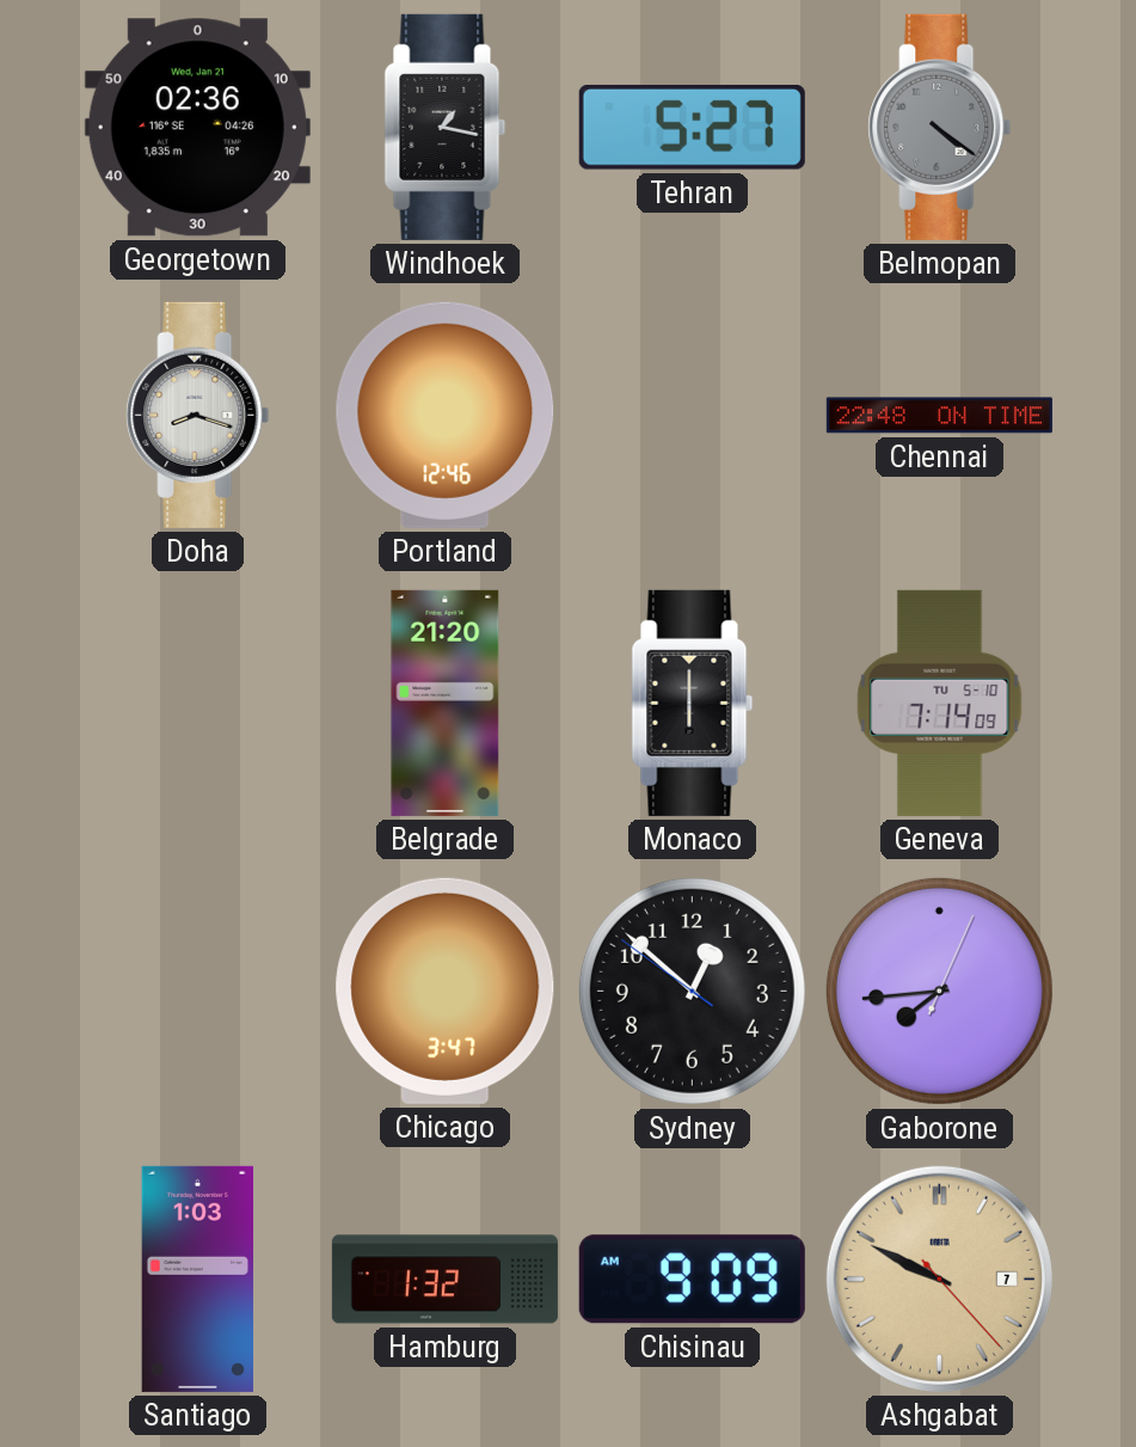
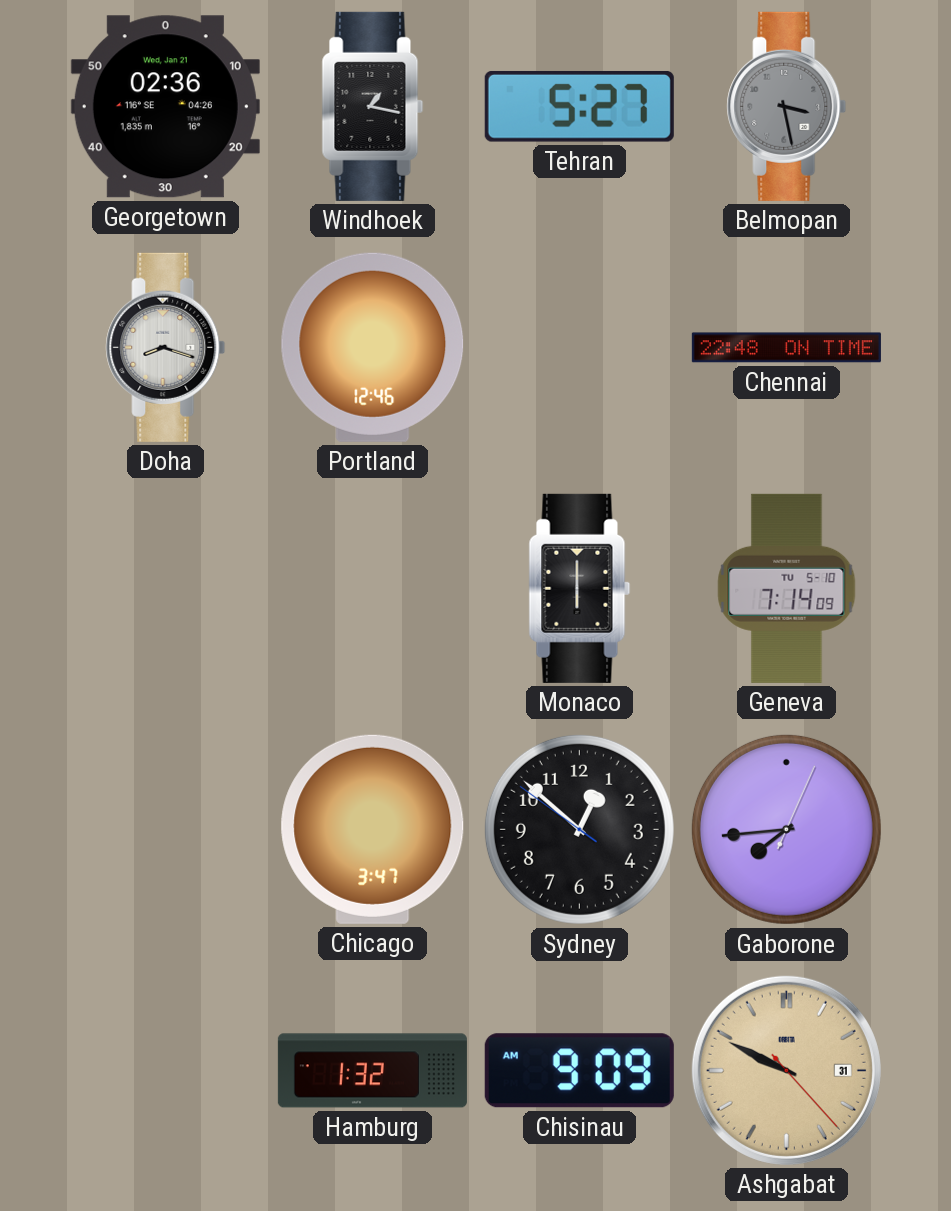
Belmopan: 4:21 -> 3:28
Belgrade: 21:20 -> none
Santiago: 1:03 -> none
Ashgabat date: 7 -> 31
